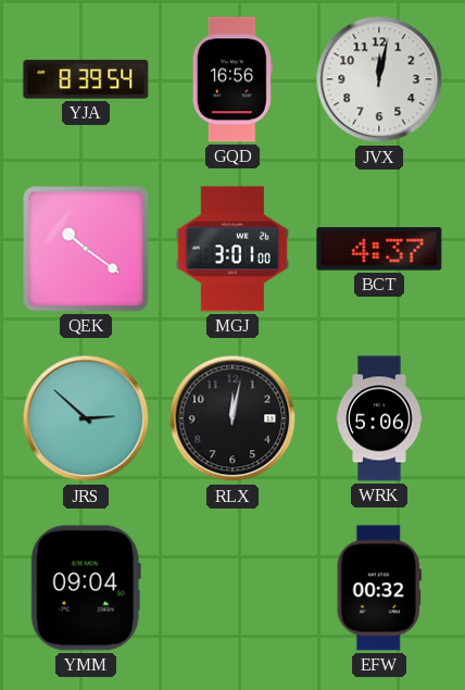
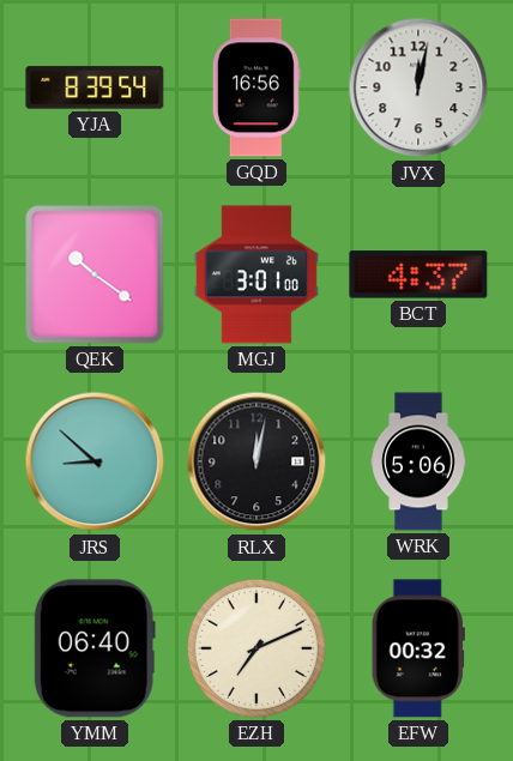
JRS: 2:52 -> 8:52
YMM: 09:04 -> 06:40
EZH: none -> 7:11
